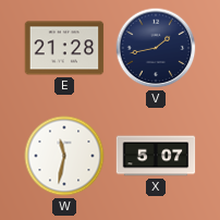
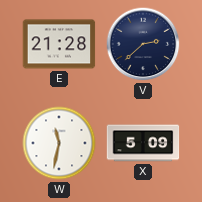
V: 1:43 -> 2:38
X: 5:07 -> 5:09
